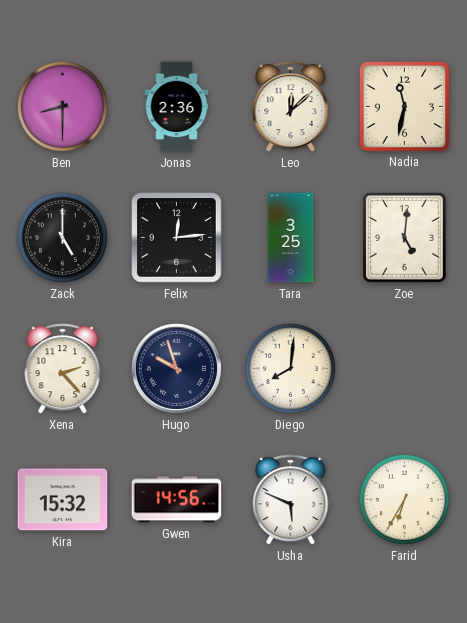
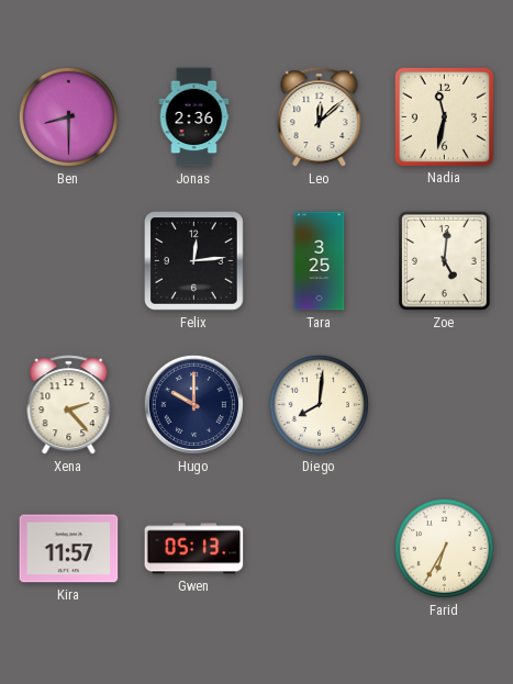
Zack: 5:00 -> none
Hugo: 9:57 -> 10:00
Kira: 15:32 -> 11:57
Gwen: 14:56 -> 05:13
Usha: 5:49 -> none
